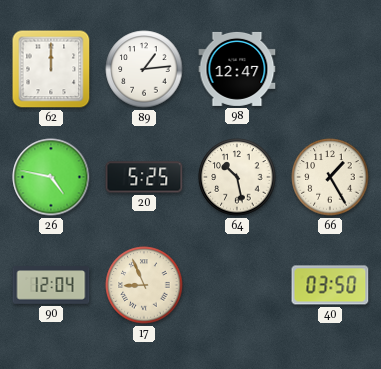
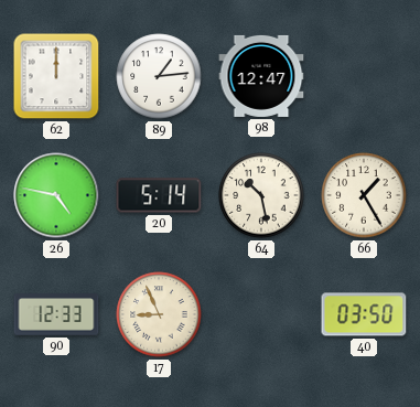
20: 5:25 -> 5:14
90: 12:04 -> 12:33
